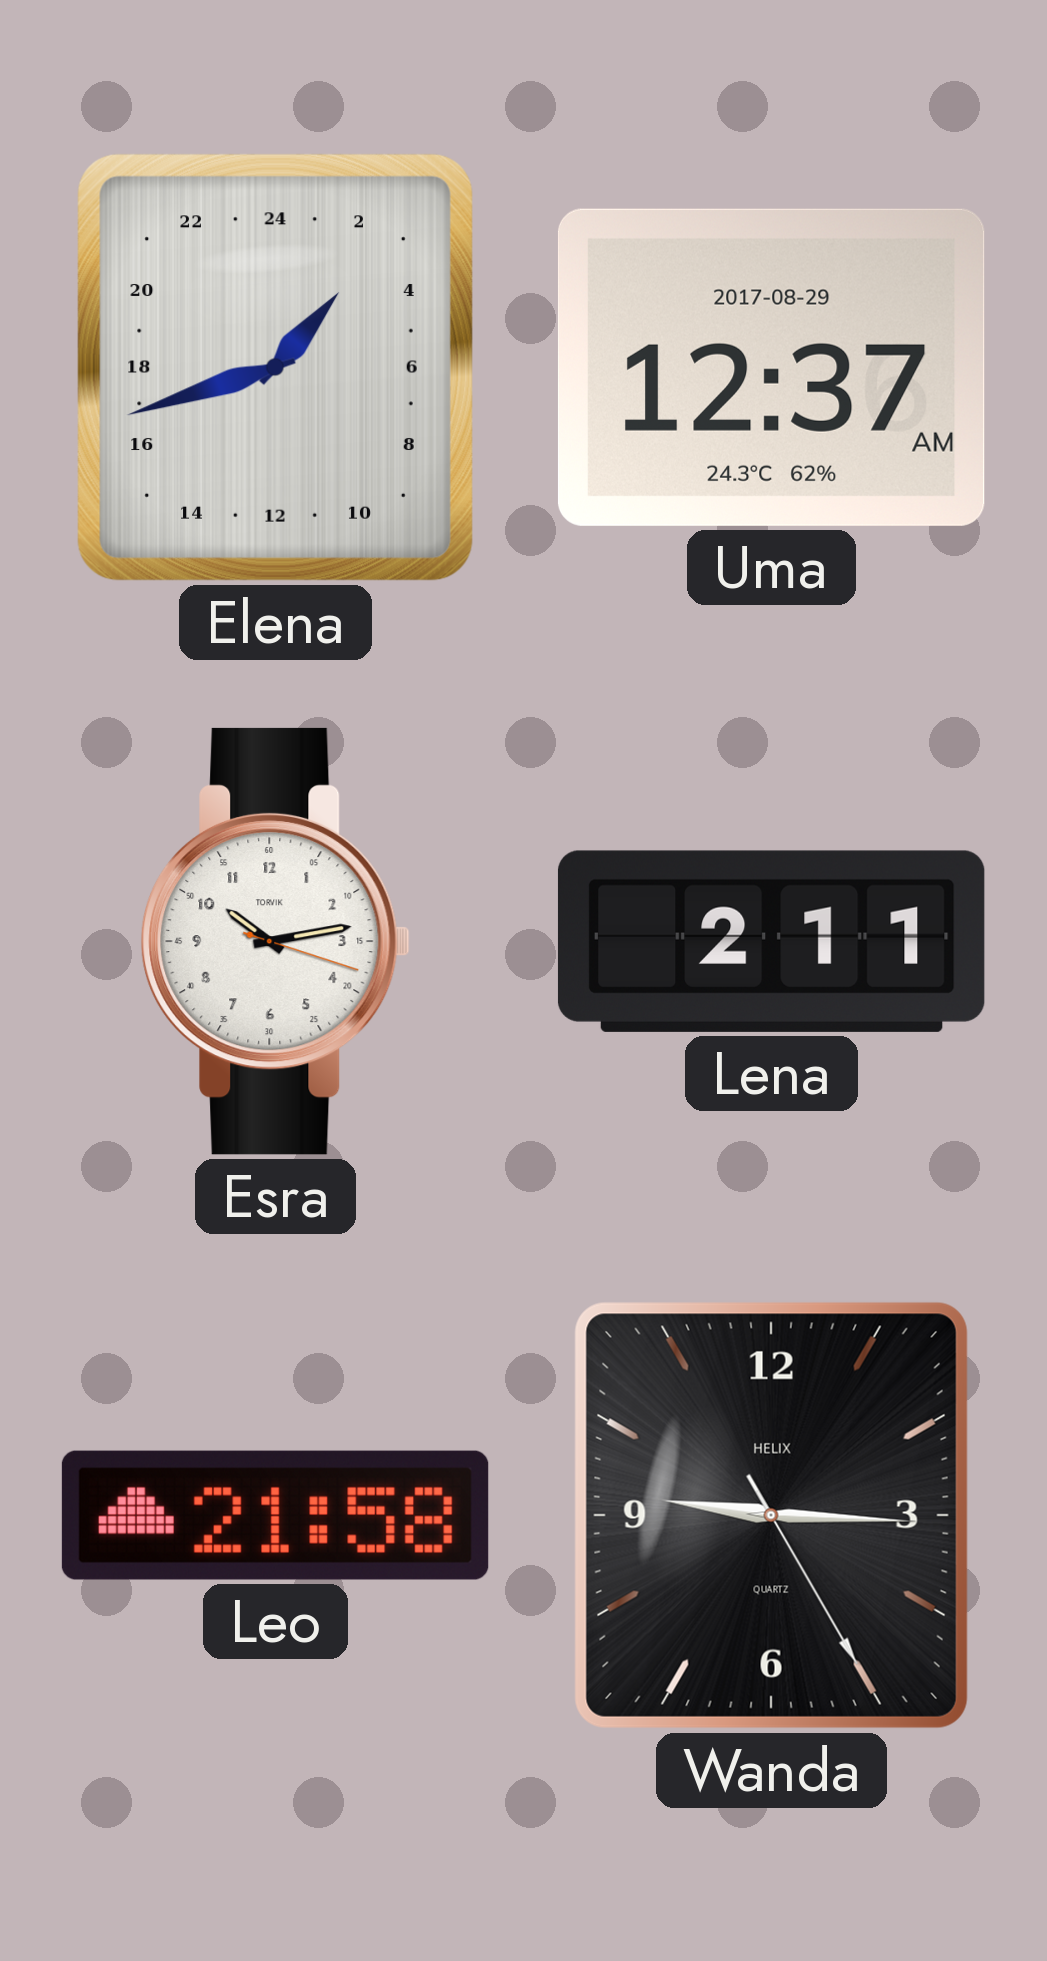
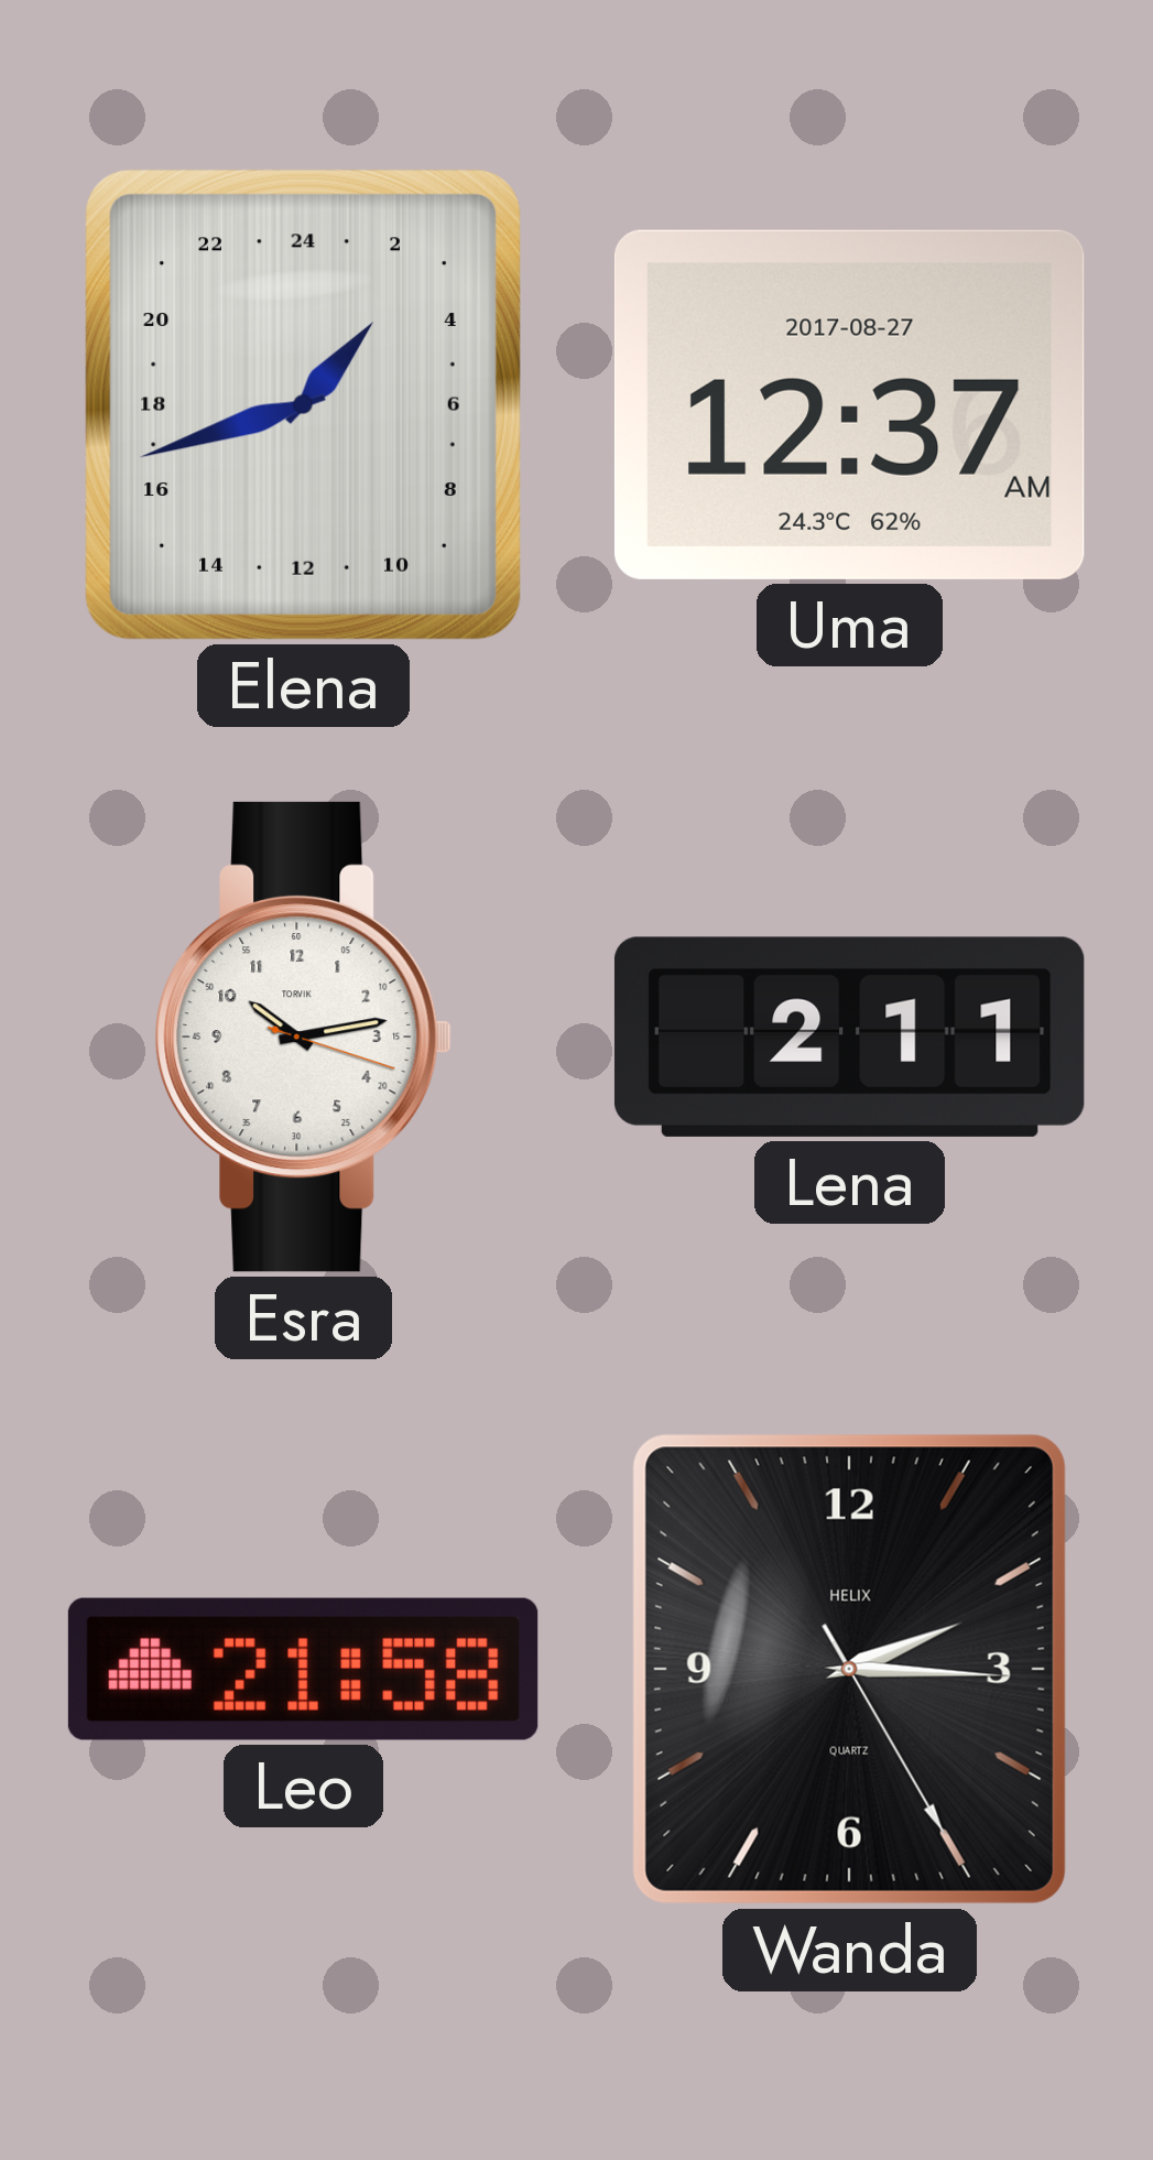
Uma date: 2017-08-29 -> 2017-08-27
Wanda: 9:15 -> 2:15
